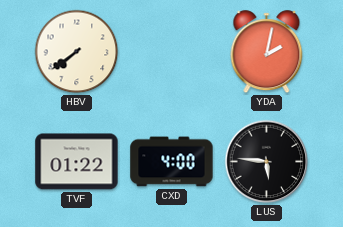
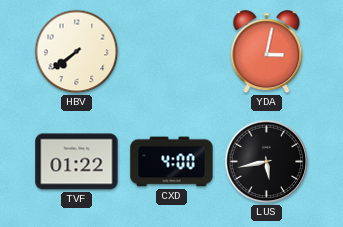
YDA: 2:02 -> 3:02
LUS: 5:46 -> 5:43
